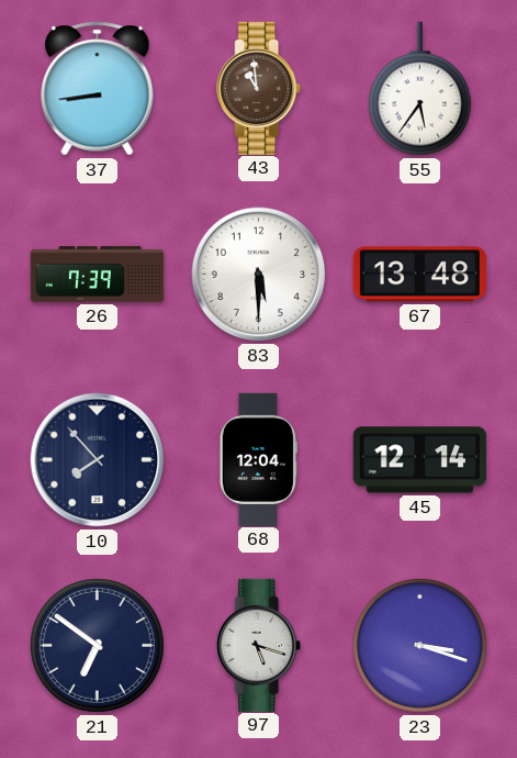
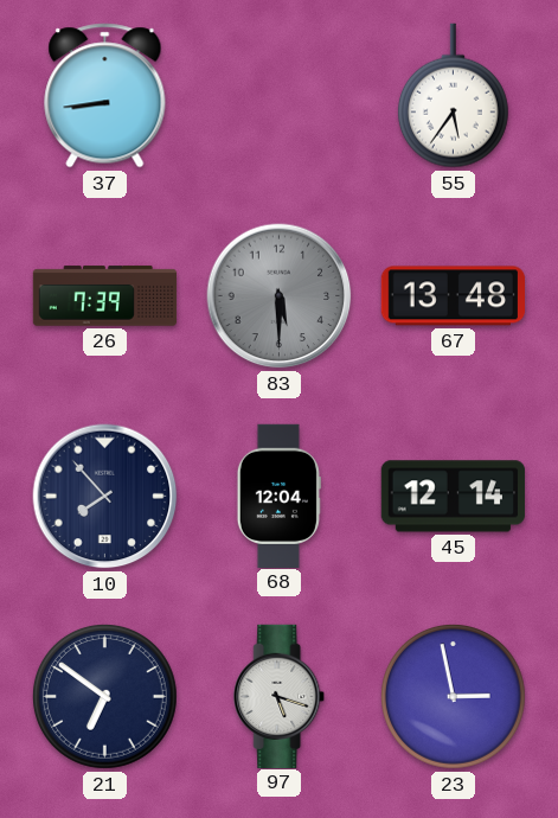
43: 10:59 -> none
83 dial: white -> grey
23: 3:18 -> 2:58
